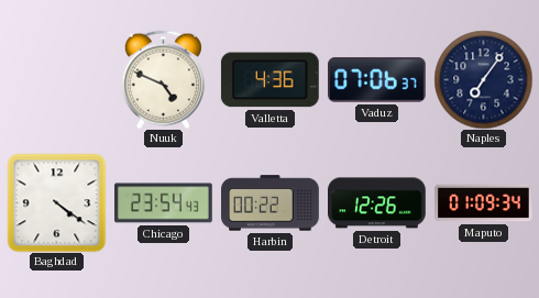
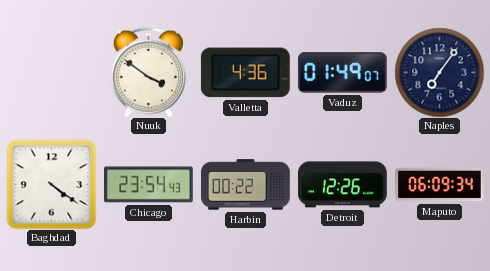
Nuuk: 4:49 -> 3:51
Vaduz: 07:06 -> 01:49
Maputo: 01:09 -> 06:09
